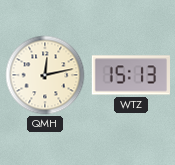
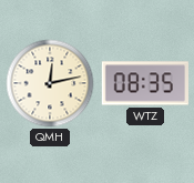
WTZ: 15:13 -> 08:35
